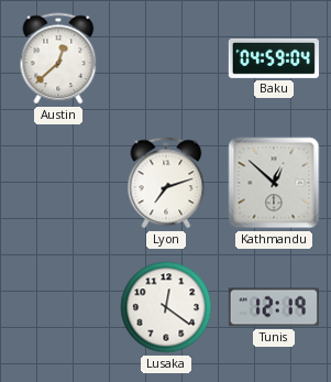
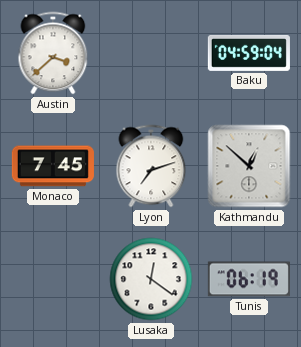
Austin: 12:38 -> 3:38
Monaco: none -> 7:45
Tunis: 12:19 -> 06:19
